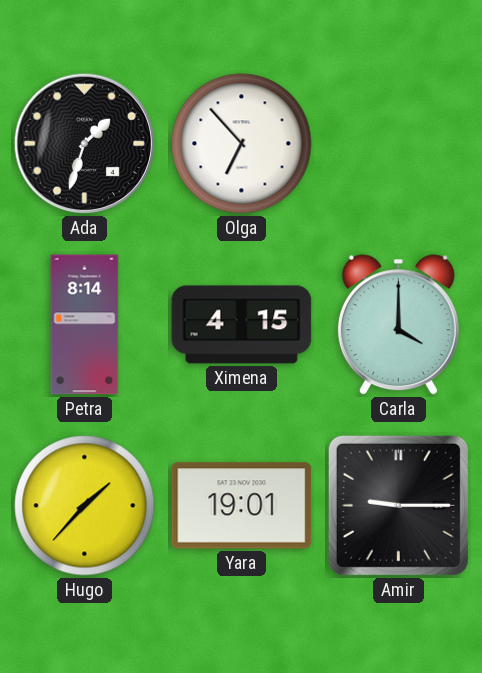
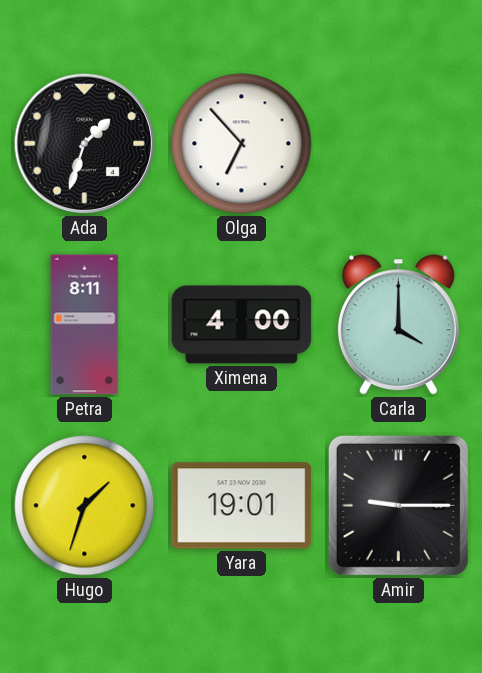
Petra: 8:14 -> 8:11
Ximena: 4:15 -> 4:00
Hugo: 1:37 -> 1:33
